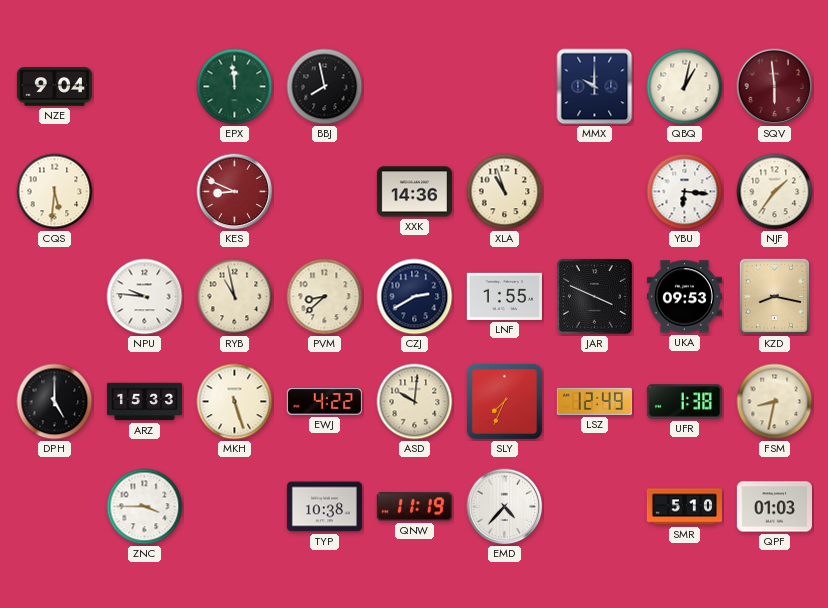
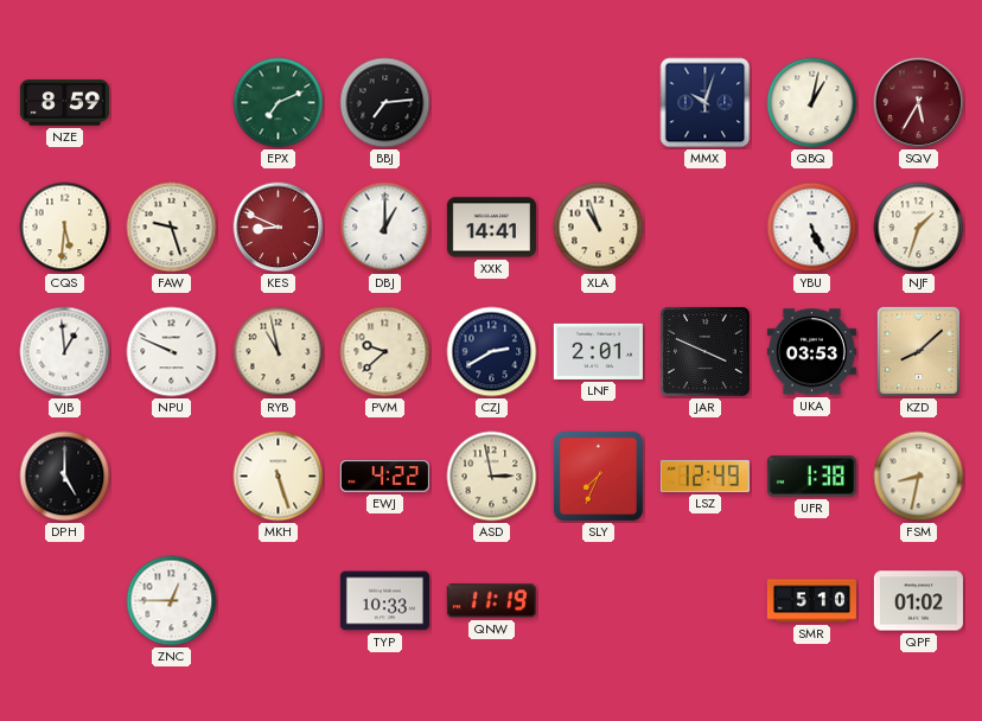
NZE: 9:04 -> 8:59
EPX: 11:59 -> 7:11
BBJ: 7:58 -> 7:14
MMX: 10:00 -> 10:03
SQV: 5:59 -> 5:35
FAW: none -> 9:27
DBJ: none -> 1:00
XXK: 14:36 -> 14:41
YBU: 6:16 -> 5:26
NJF: 1:36 -> 1:33
VJB: none -> 12:59
NPU: 9:46 -> 9:49
PVM: 8:38 -> 9:38
LNF: 1:55 -> 2:01
UKA: 09:53 -> 03:53
KZD: 8:17 -> 8:08
ARZ: 15:33 -> none
ASD: 10:01 -> 2:58
ZNC: 3:45 -> 12:45
TYP: 10:38 -> 10:33
EMD: 4:37 -> none
QPF: 01:03 -> 01:02
